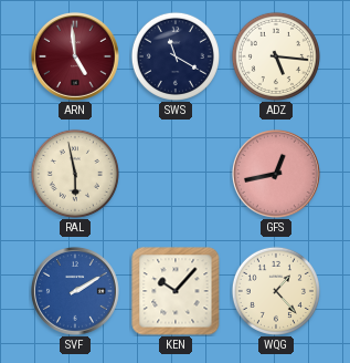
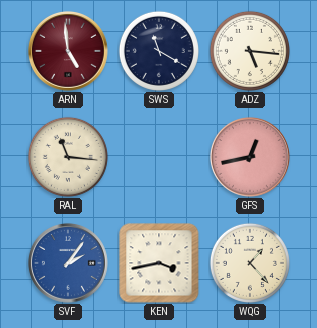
RAL: 5:58 -> 11:16
SVF: 2:10 -> 2:06
KEN: 10:07 -> 3:43
